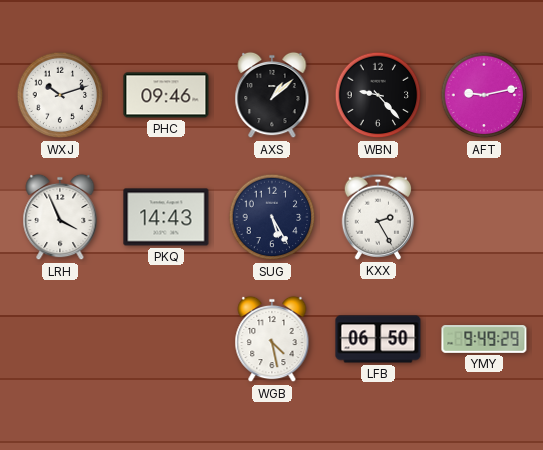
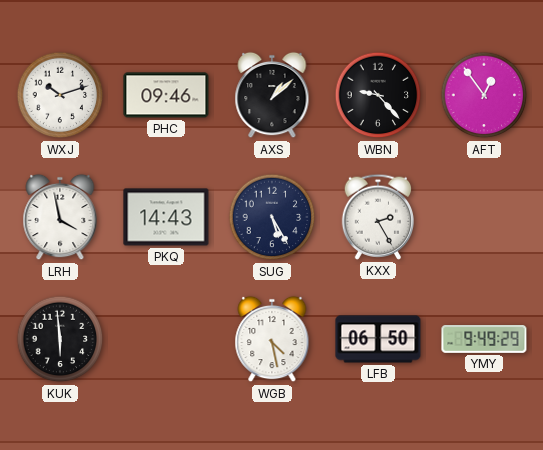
AFT: 9:13 -> 12:54
LRH: 3:56 -> 3:58
KUK: none -> 5:59
